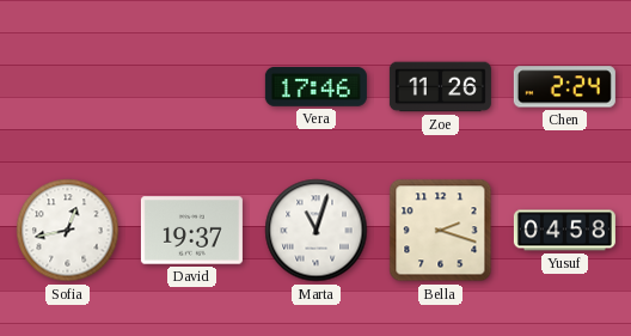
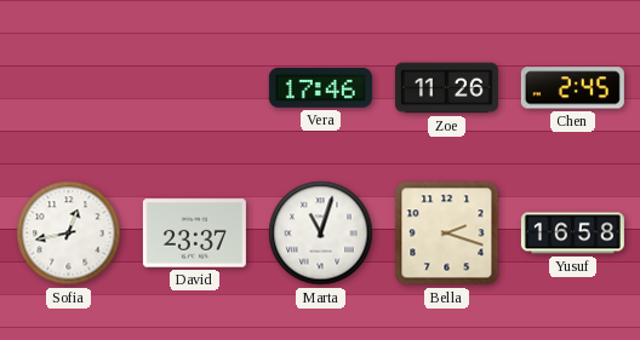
Chen: 2:24 -> 2:45
David: 19:37 -> 23:37
Yusuf: 04:58 -> 16:58
